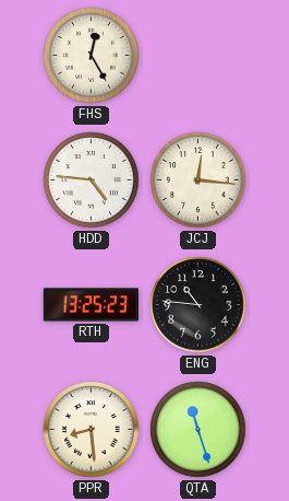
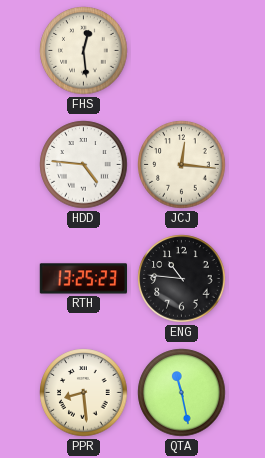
FHS: 12:25 -> 12:29
QTA: 11:27 -> 11:28
